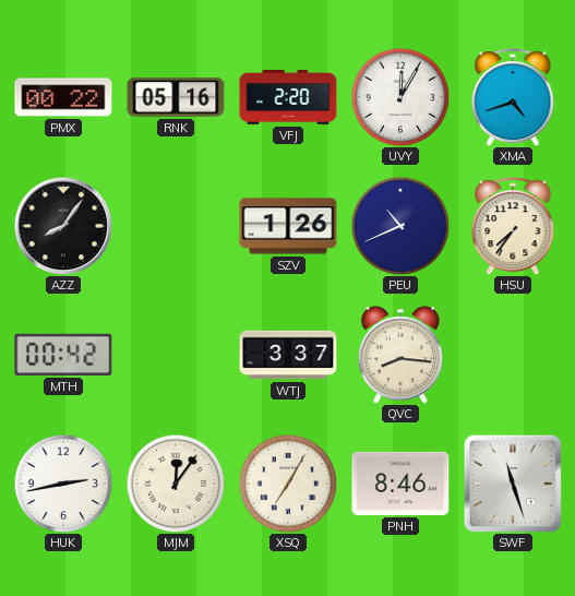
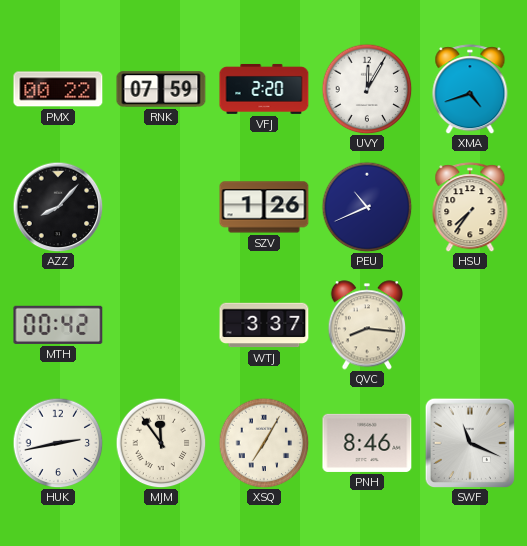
RNK: 05:16 -> 07:59
AZZ: 8:06 -> 8:07
MJM: 12:06 -> 11:54
SWF: 11:27 -> 11:19
